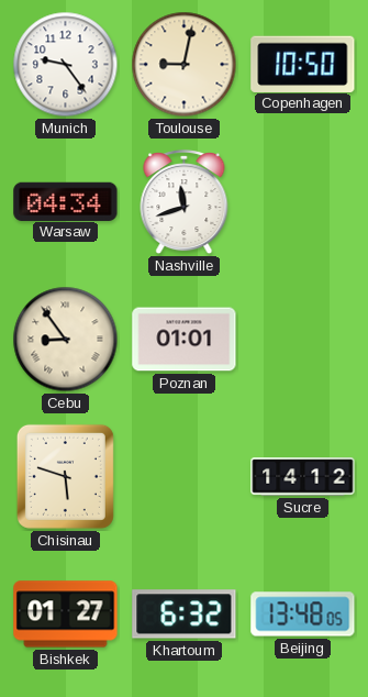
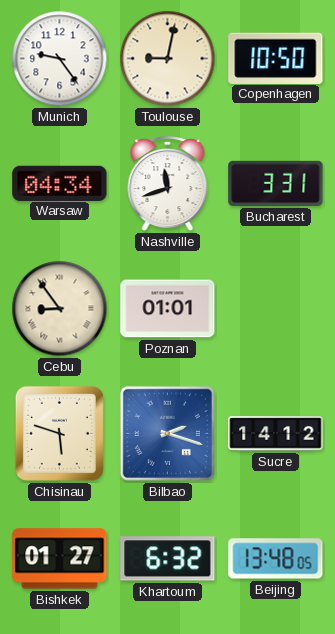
Bucharest: none -> 3:31
Bilbao: none -> 2:18
